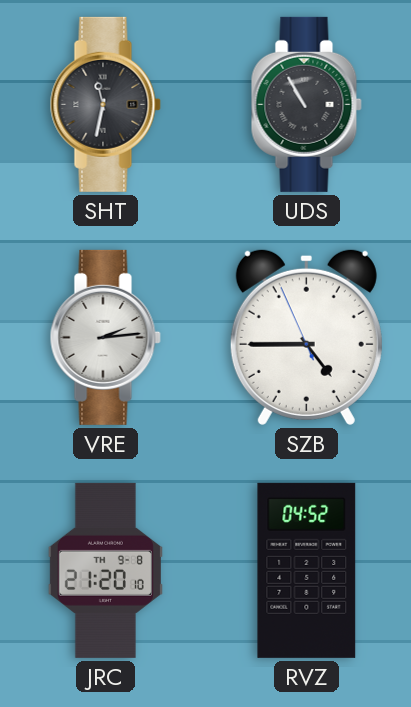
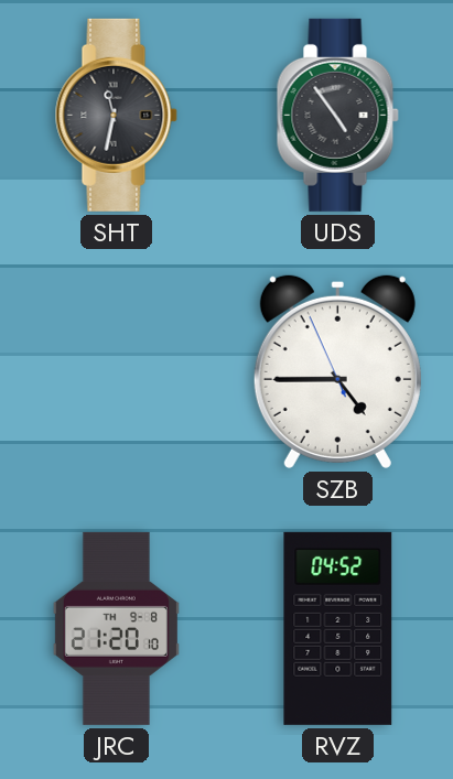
UDS: 10:55 -> 4:54
VRE: 2:14 -> none
